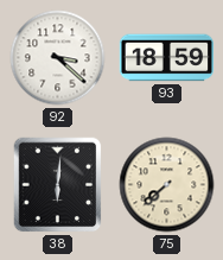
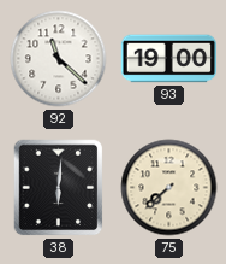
92: 3:22 -> 11:22
93: 18:59 -> 19:00
